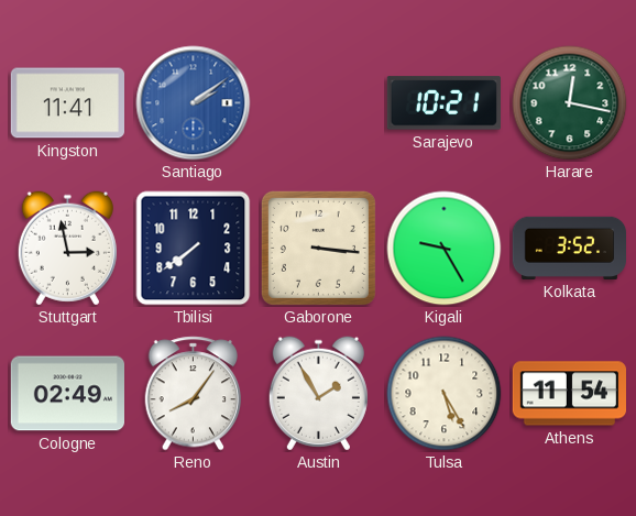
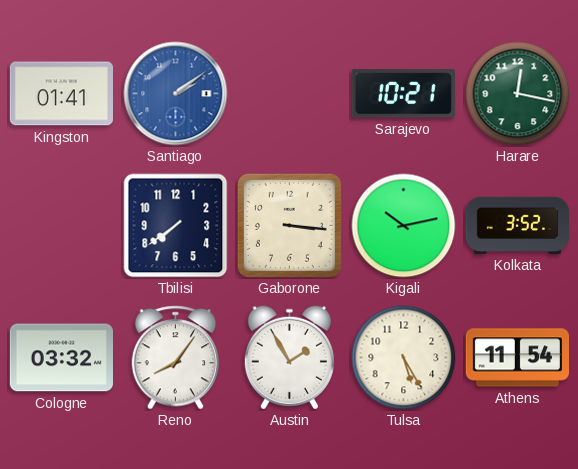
Kingston: 11:41 -> 01:41
Stuttgart: 2:58 -> none
Kigali: 9:25 -> 10:13
Cologne: 02:49 -> 03:32
